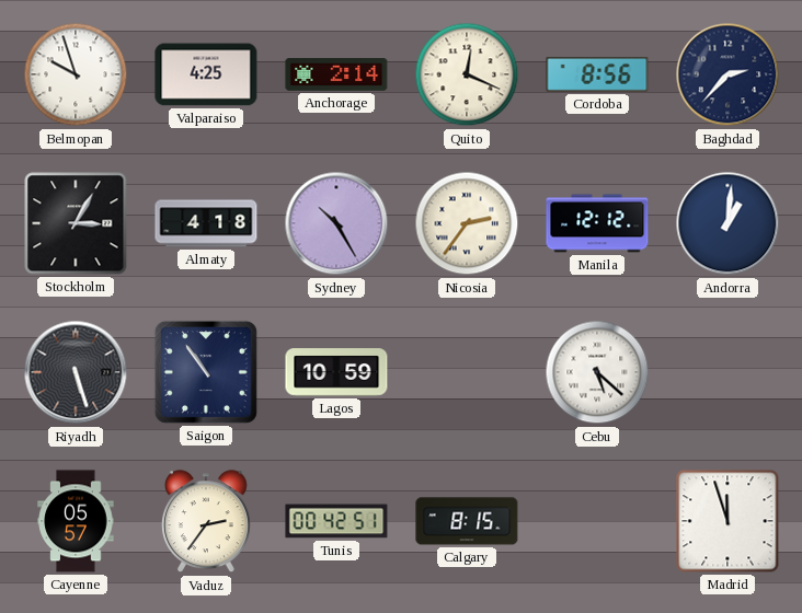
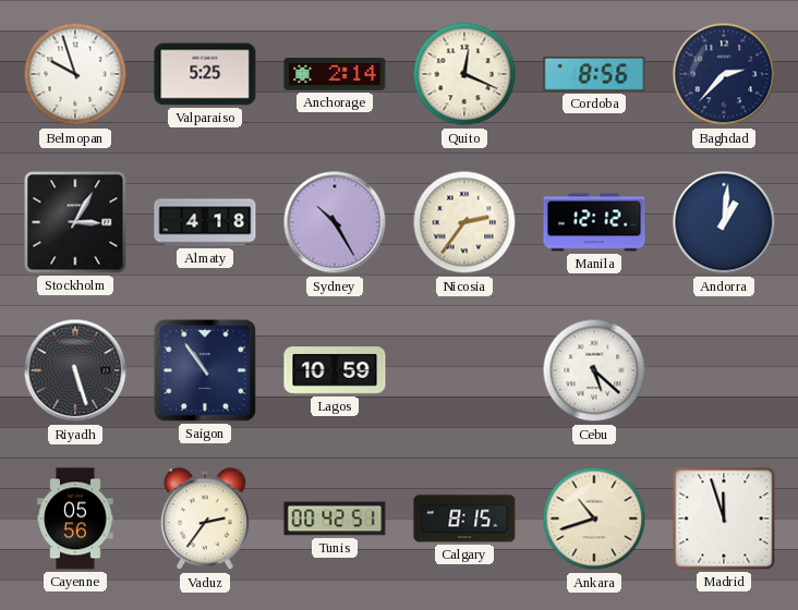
Valparaiso: 4:25 -> 5:25
Cayenne: 05:57 -> 05:56
Ankara: none -> 10:42
